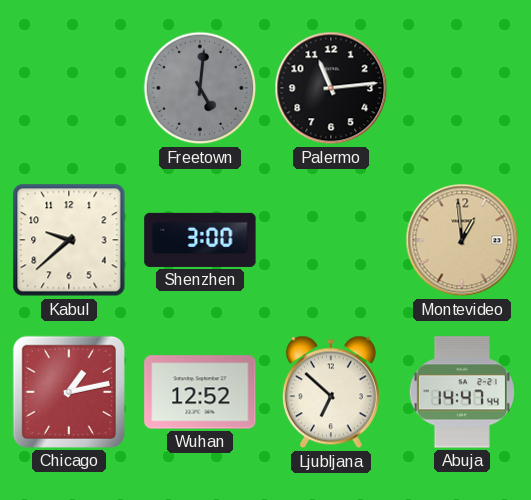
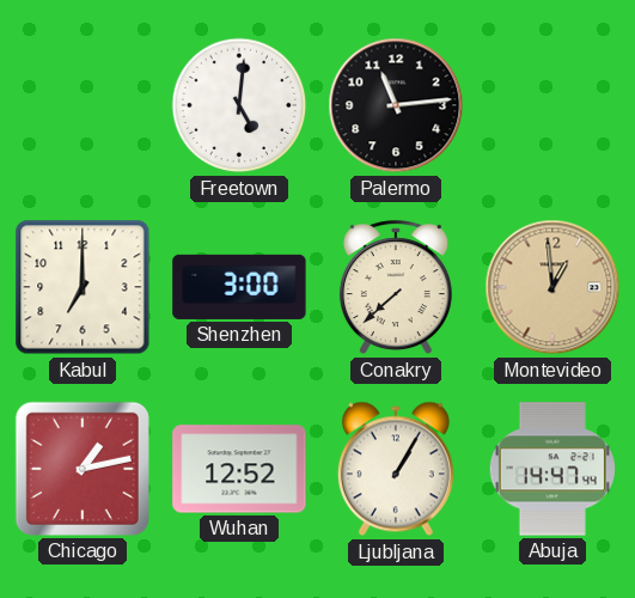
Freetown dial: grey -> white
Kabul: 9:38 -> 7:00
Conakry: none -> 7:38
Ljubljana: 6:52 -> 1:05
